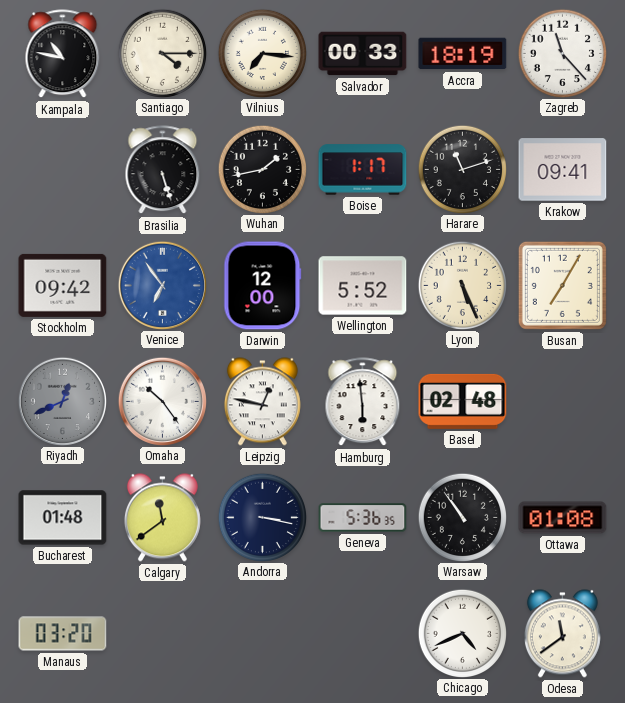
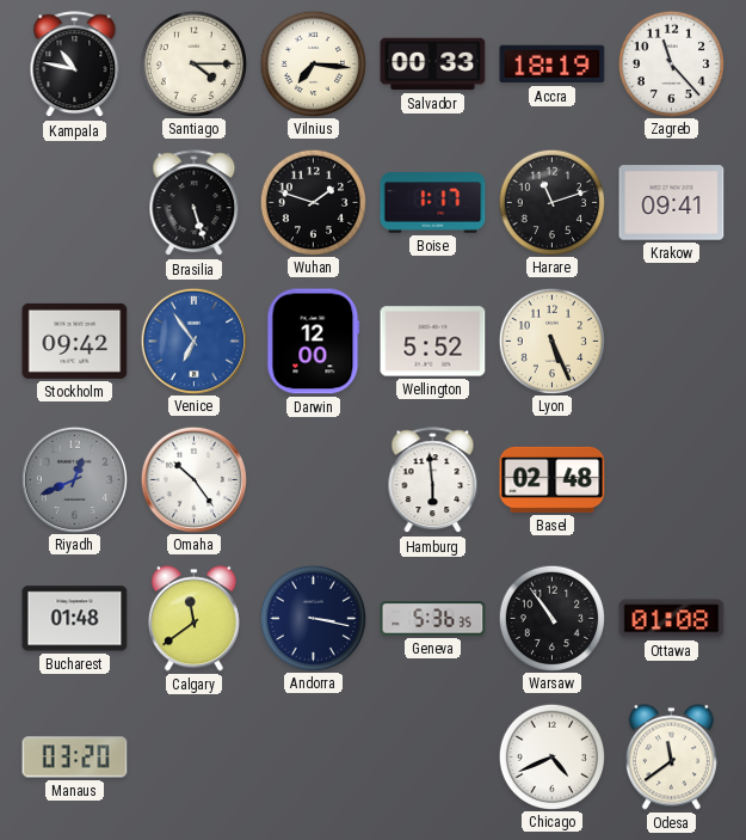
Wuhan: 1:43 -> 1:48
Busan: 7:05 -> none
Leipzig: 12:47 -> none
